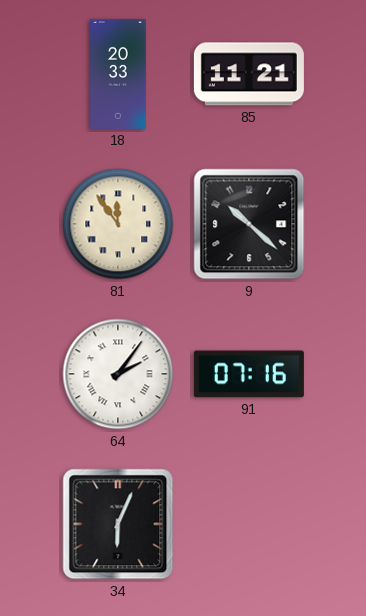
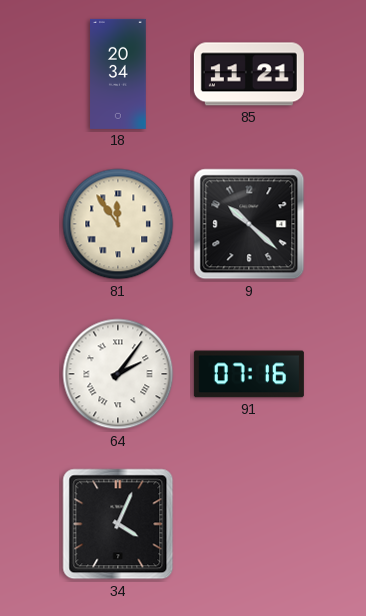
18: 20:33 -> 20:34
34: 6:04 -> 4:04
